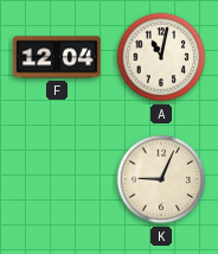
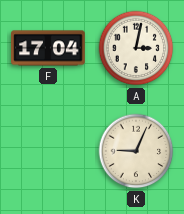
F: 12:04 -> 17:04
A: 11:02 -> 3:02
